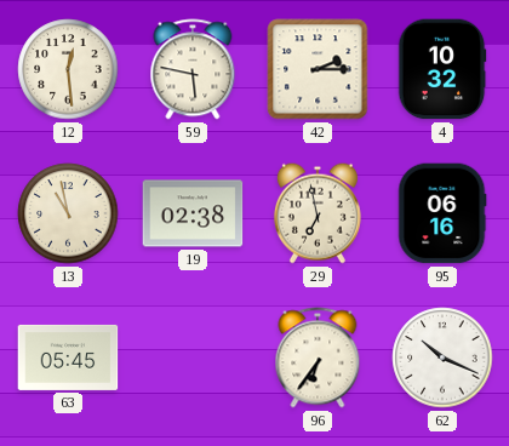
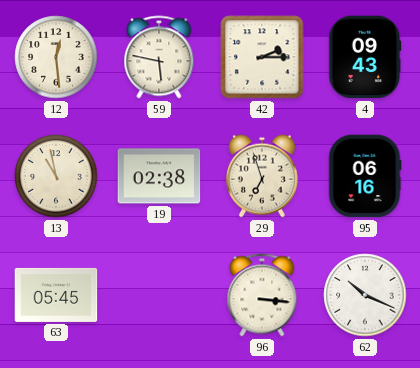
4: 10:32 -> 09:43
29: 6:58 -> 6:57
96: 6:36 -> 3:16
